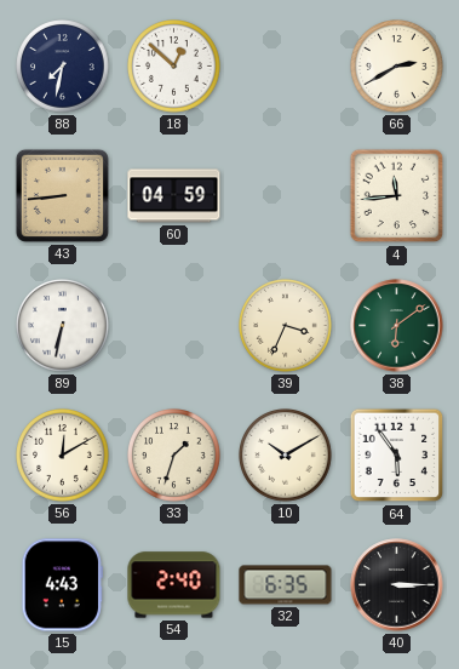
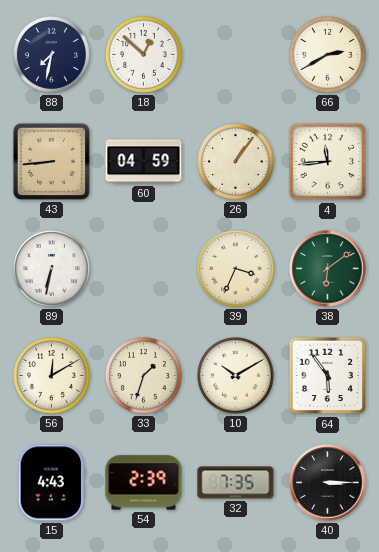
26: none -> 1:06
54: 2:40 -> 2:39
32: 6:35 -> 7:35
